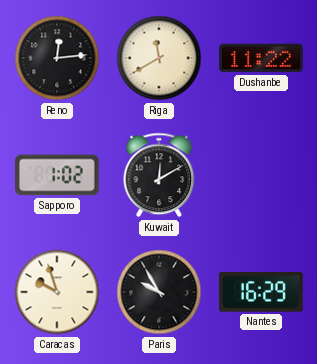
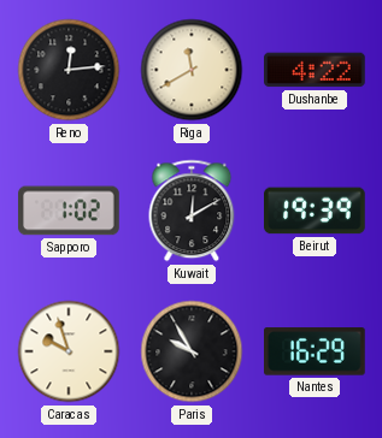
Dushanbe: 11:22 -> 4:22
Beirut: none -> 19:39
